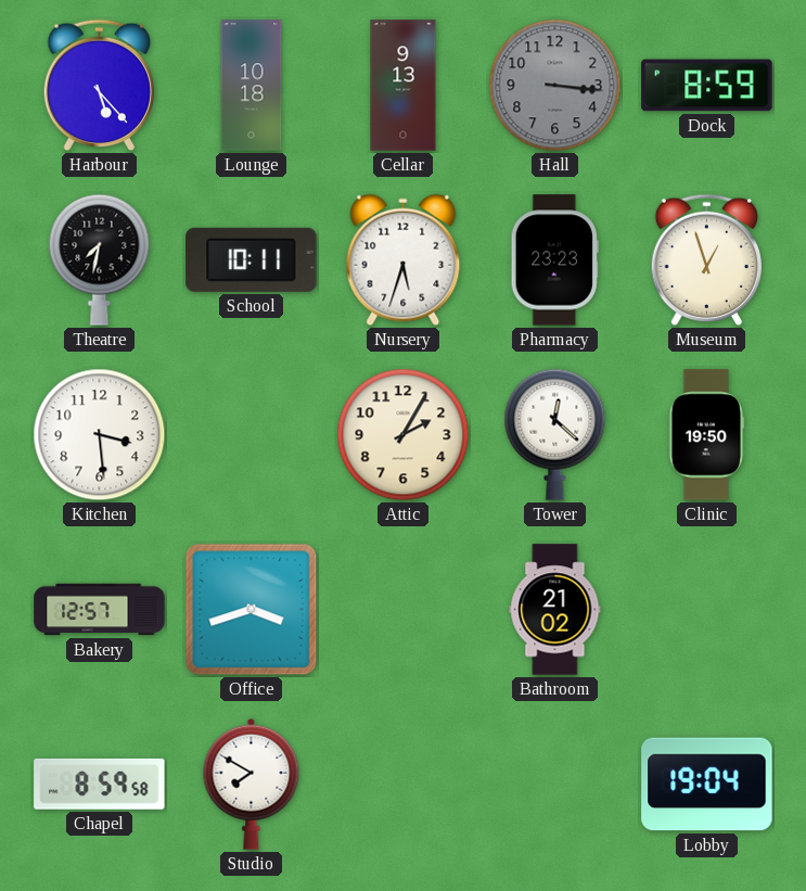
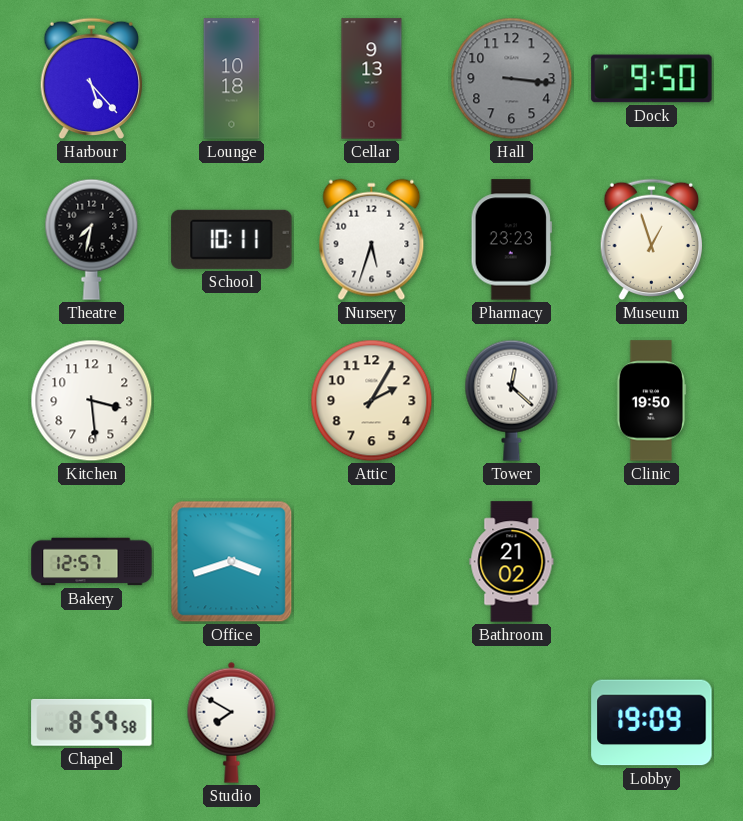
Dock: 8:59 -> 9:50
Lobby: 19:04 -> 19:09
